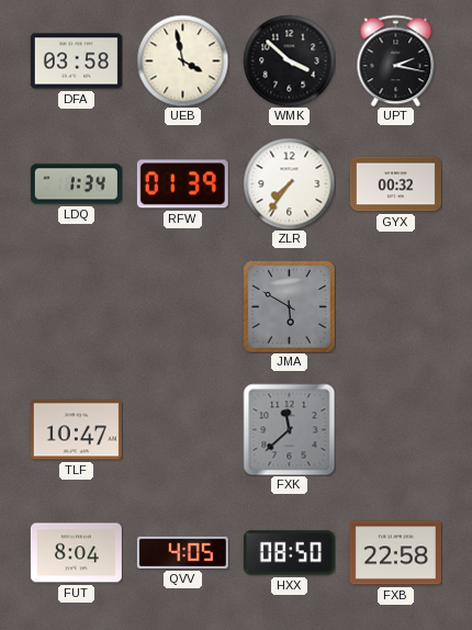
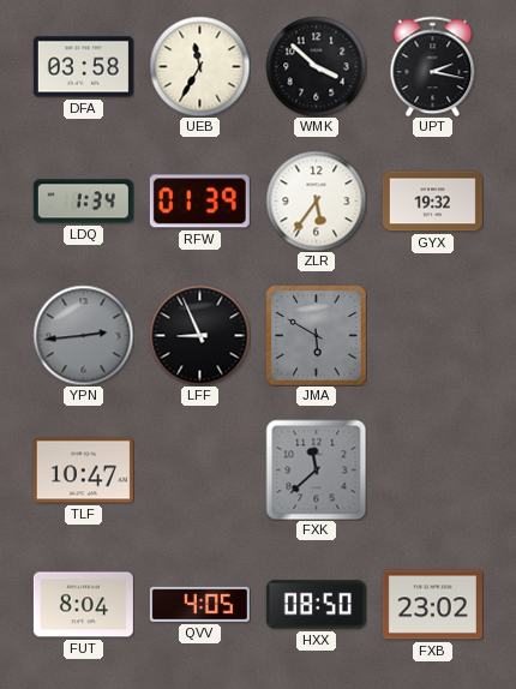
UEB: 3:58 -> 11:35
ZLR: 7:36 -> 5:36
GYX: 00:32 -> 19:32
YPN: none -> 2:44
LFF: none -> 8:56
FXB: 22:58 -> 23:02
